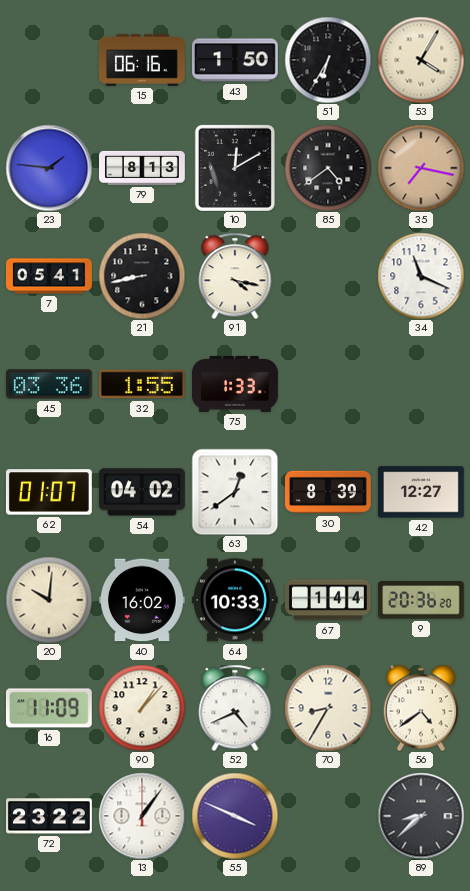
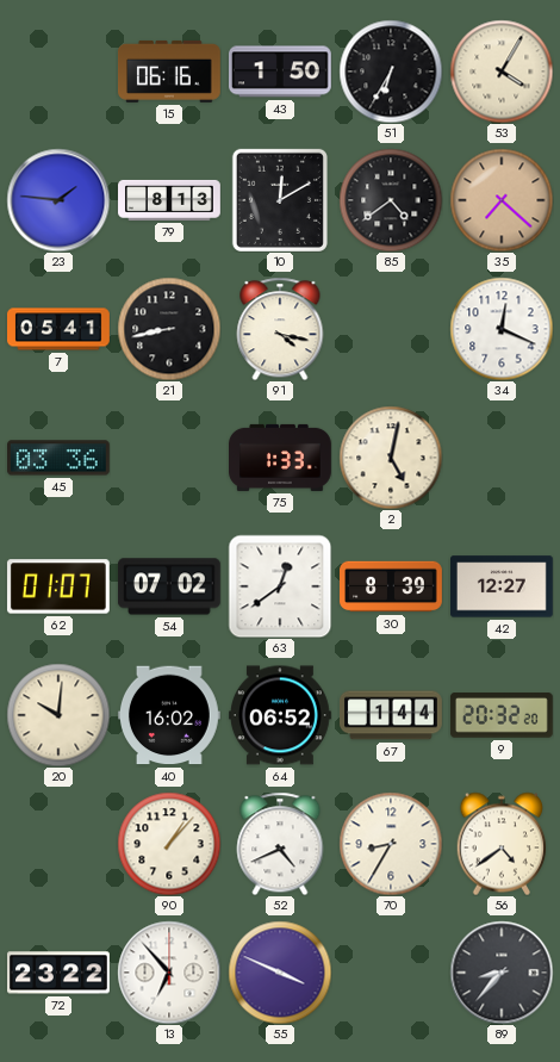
35: 7:17 -> 7:22
34: 11:19 -> 12:19
32: 1:55 -> none
2: none -> 5:02
54: 04:02 -> 07:02
64: 10:33 -> 06:52
9: 20:36 -> 20:32
16: 11:09 -> none
13: 1:06 -> 6:53
89: 8:38 -> 8:37
